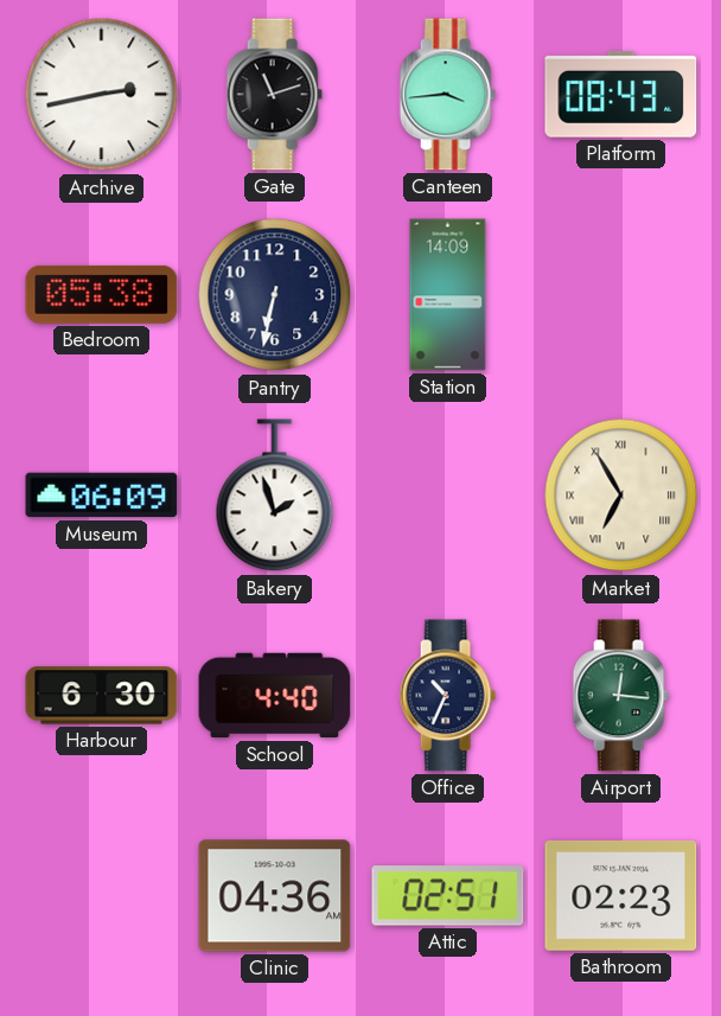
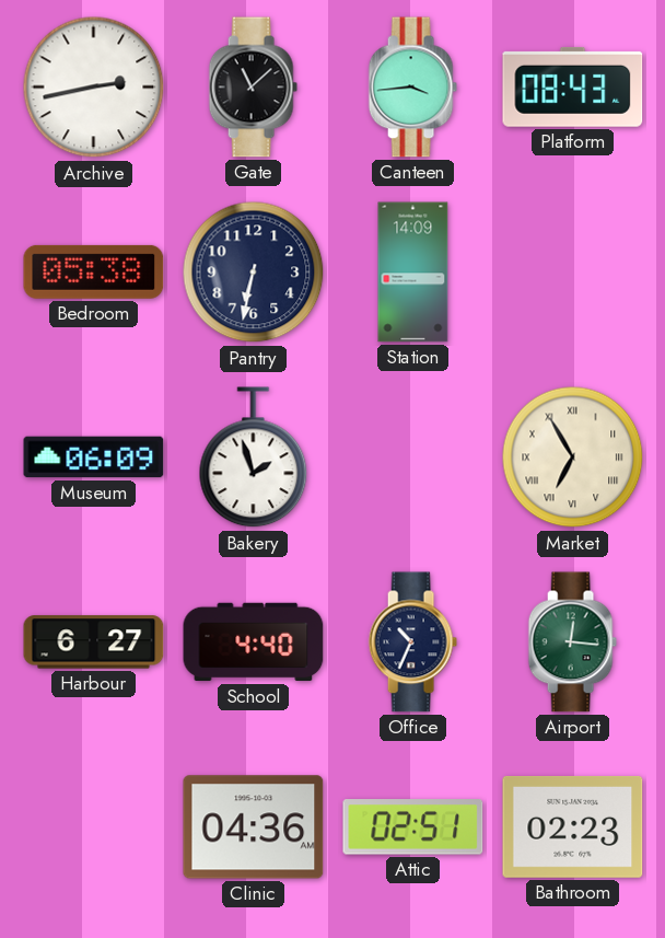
Gate: 11:12 -> 11:08
Harbour: 6:30 -> 6:27
